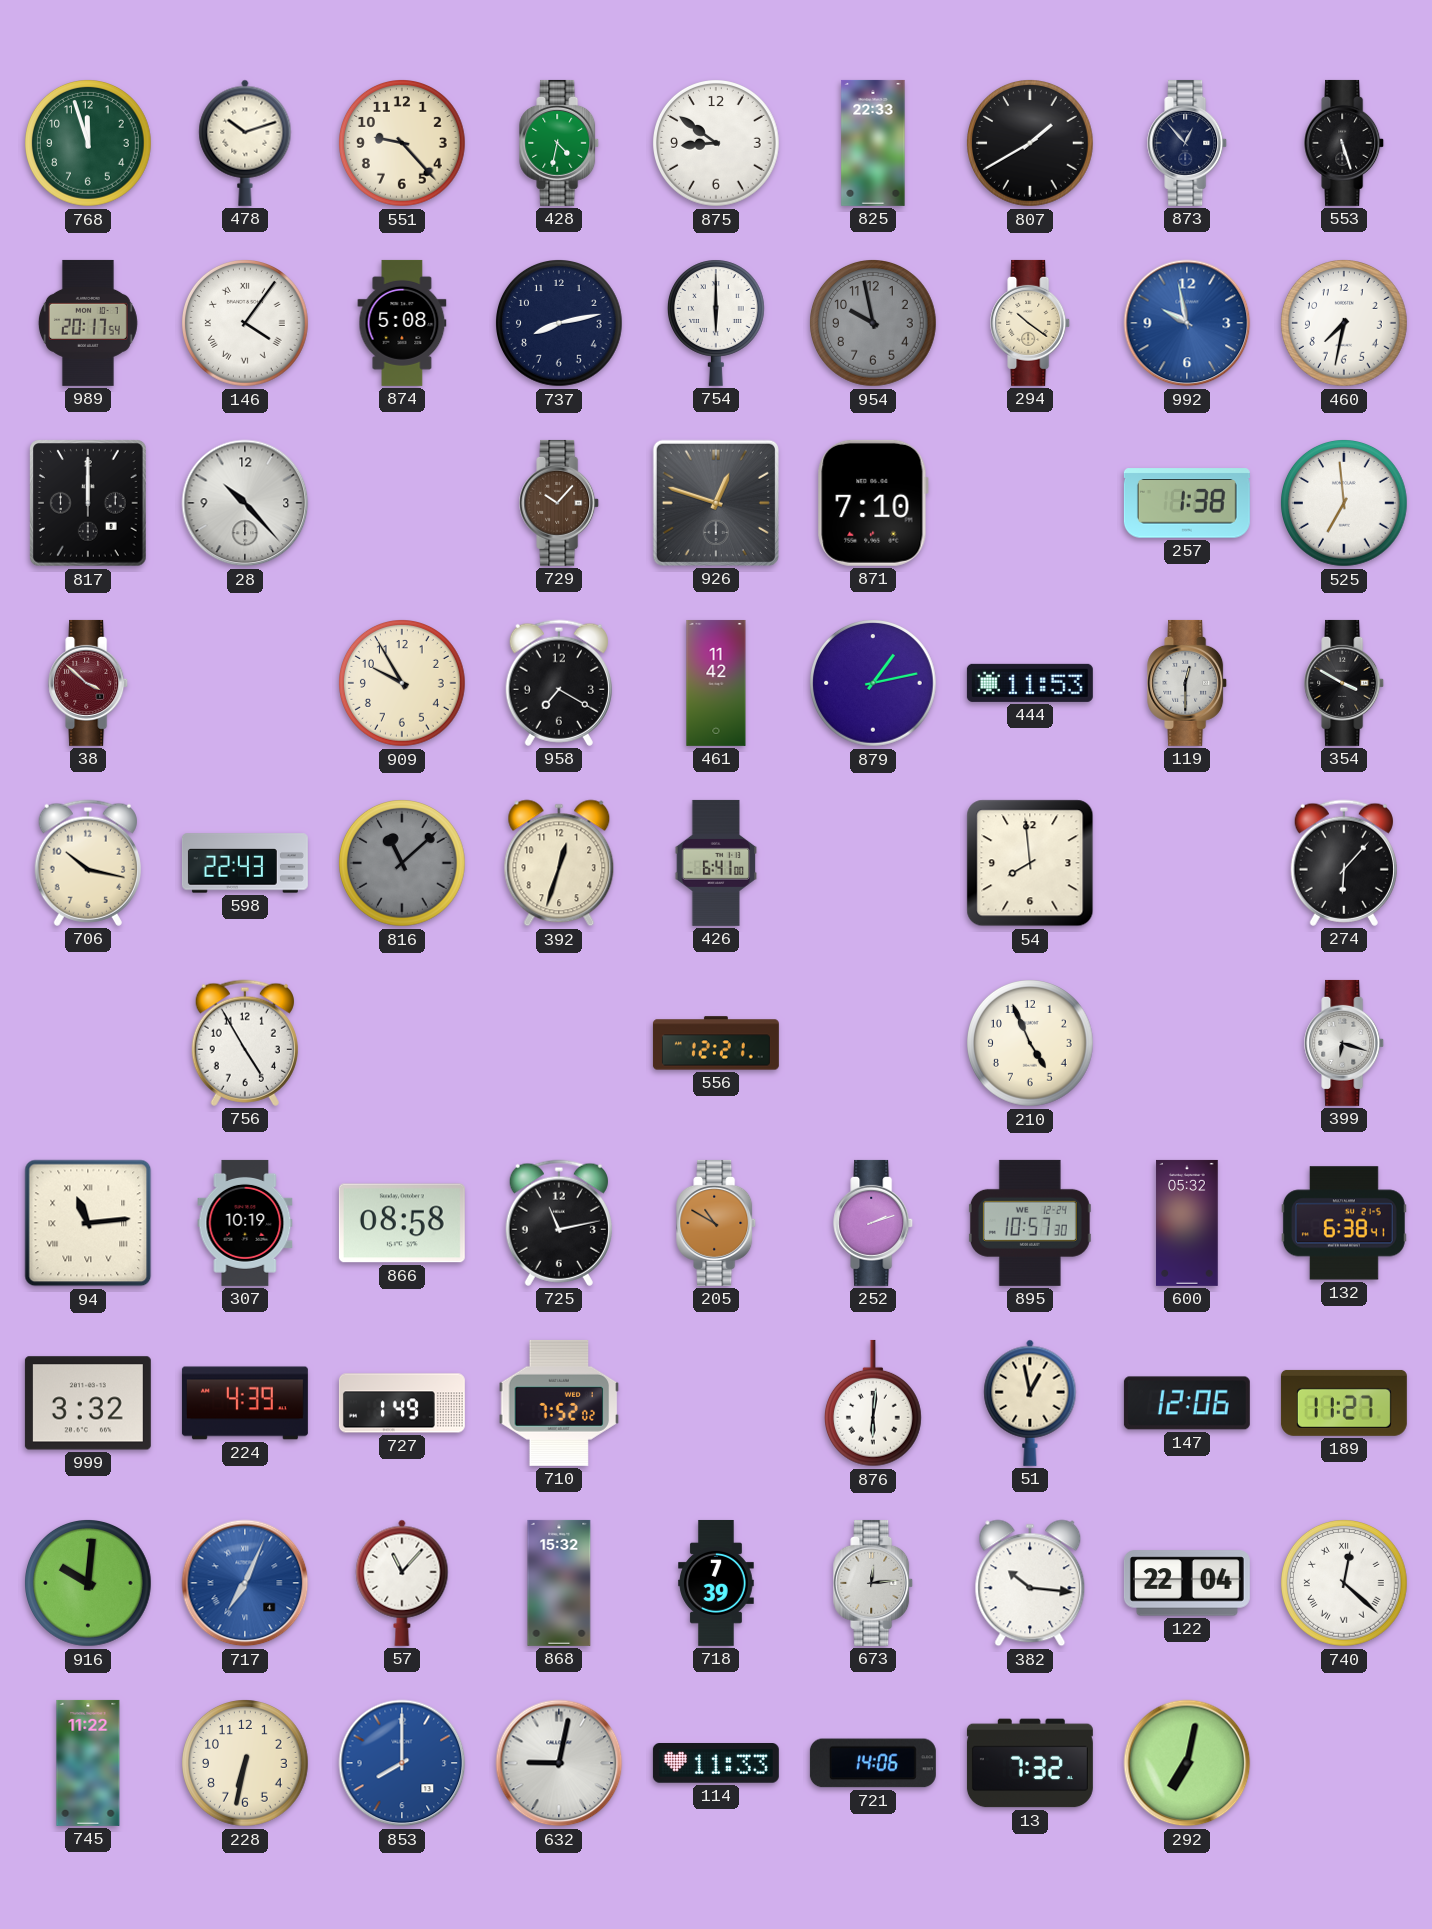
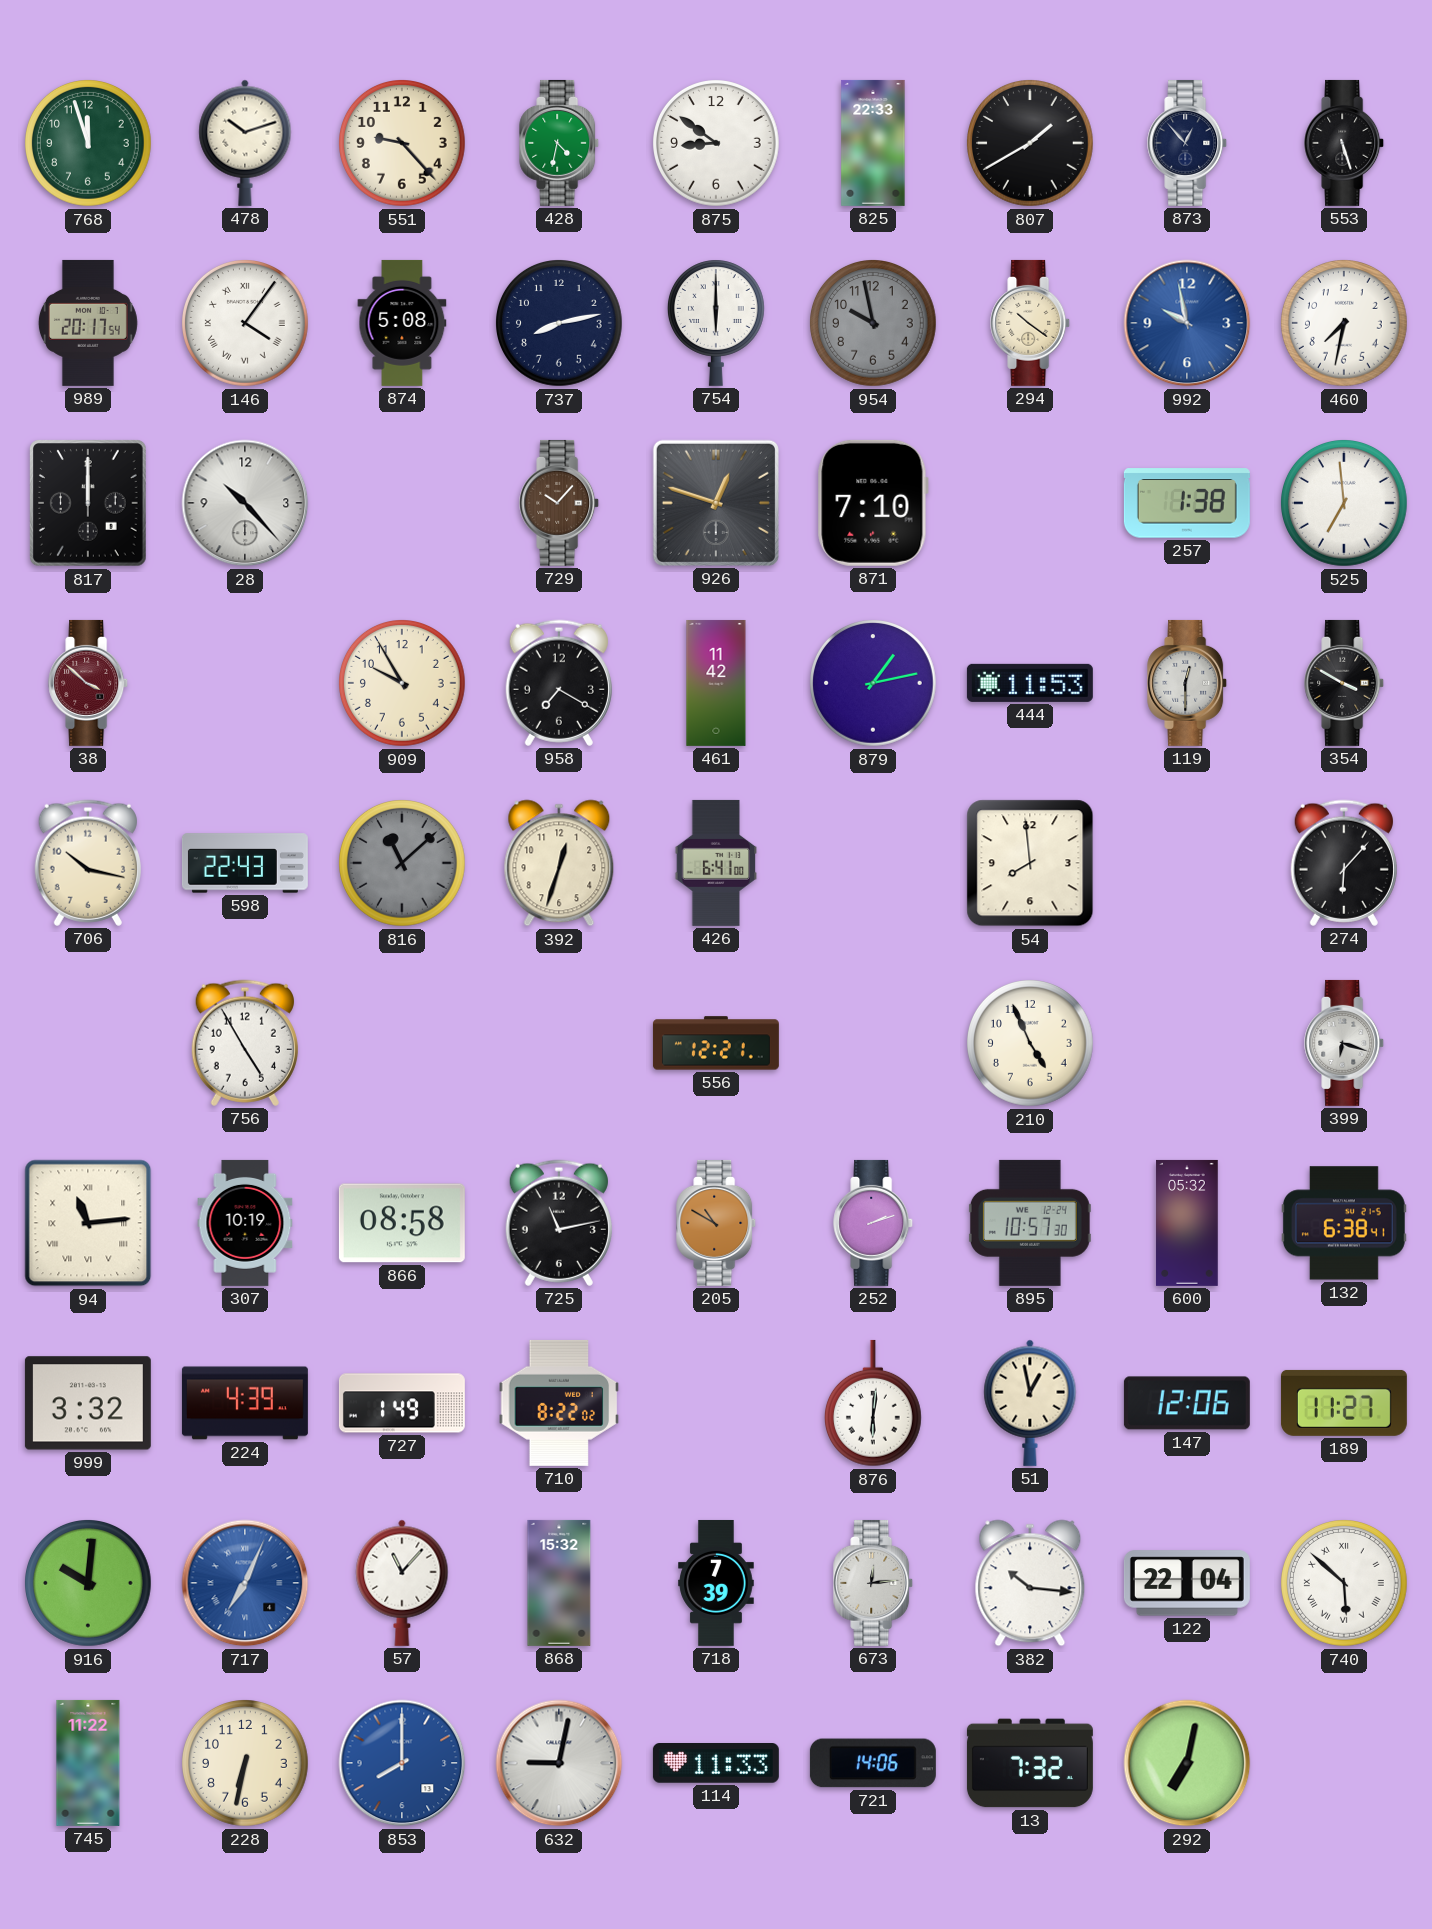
710: 7:52 -> 8:22
740: 12:22 -> 5:52
